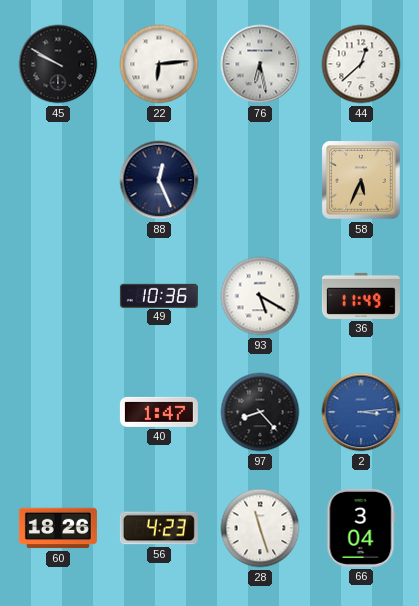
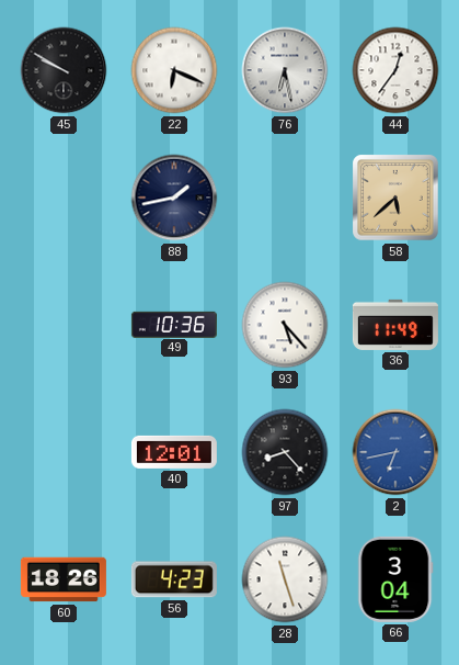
22: 6:14 -> 6:19
44: 12:38 -> 12:36
88: 12:26 -> 1:43
58: 5:34 -> 5:38
93: 5:20 -> 5:23
40: 1:47 -> 12:01
2: 3:14 -> 6:43
